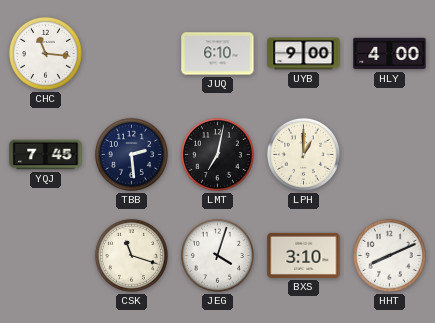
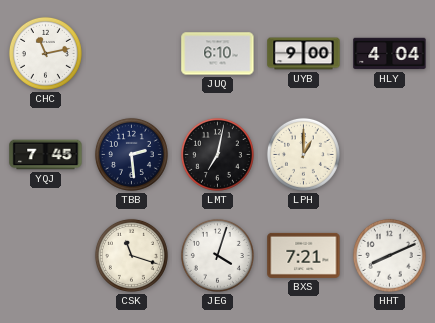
CHC: 11:16 -> 11:13
HLY: 4:00 -> 4:04
BXS: 3:10 -> 7:21
